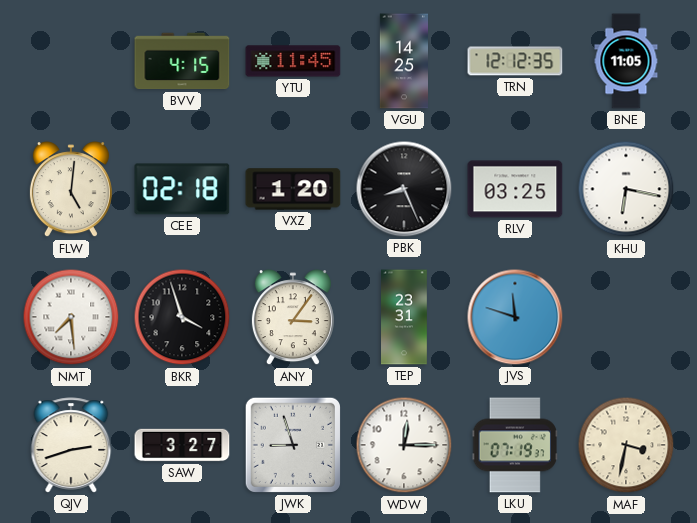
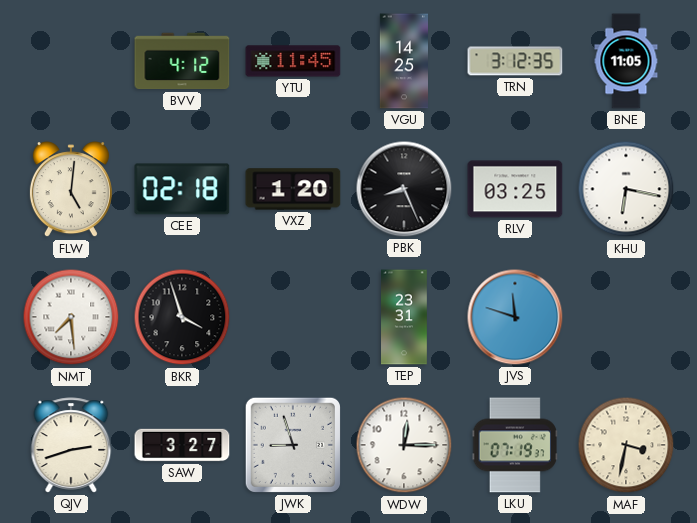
BVV: 4:15 -> 4:12
TRN: 12:12 -> 3:12
ANY: 3:06 -> none
